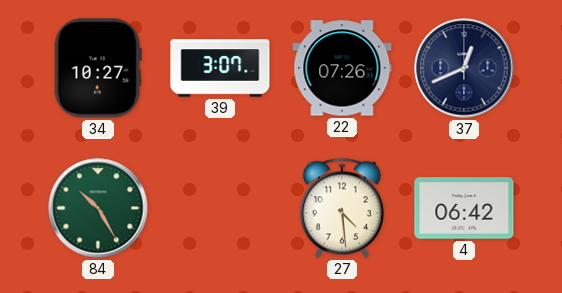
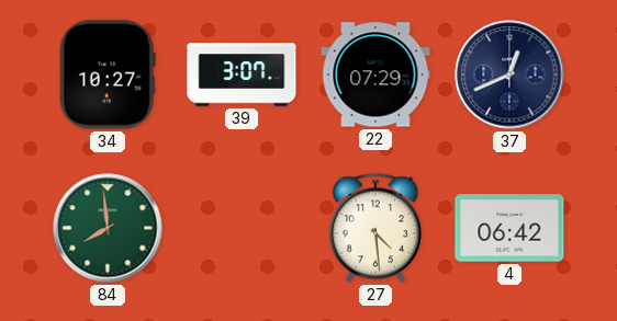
22: 07:26 -> 07:29
84: 10:25 -> 7:59
